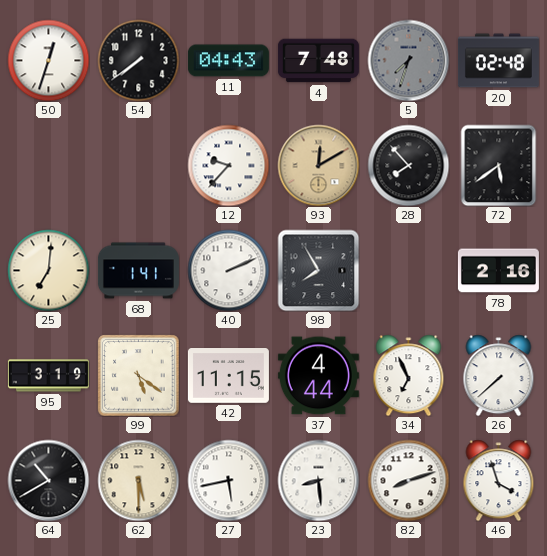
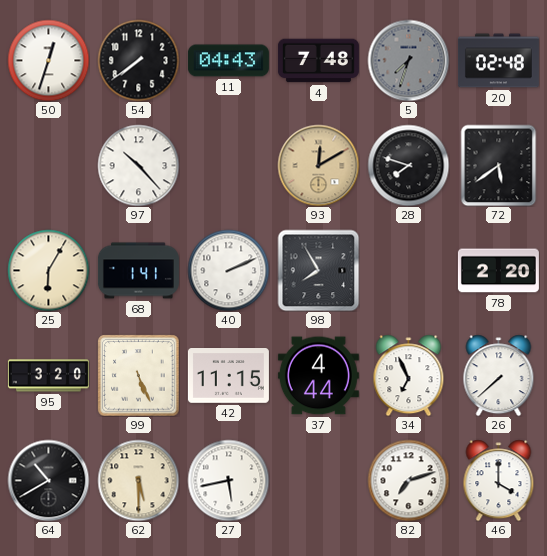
97: none -> 10:23
12: 9:37 -> none
28: 7:53 -> 7:48
25: 7:01 -> 6:05
78: 2:16 -> 2:20
95: 3:19 -> 3:20
99: 5:21 -> 5:26
23: 8:29 -> none
82: 8:12 -> 7:12
46: 3:57 -> 4:00
